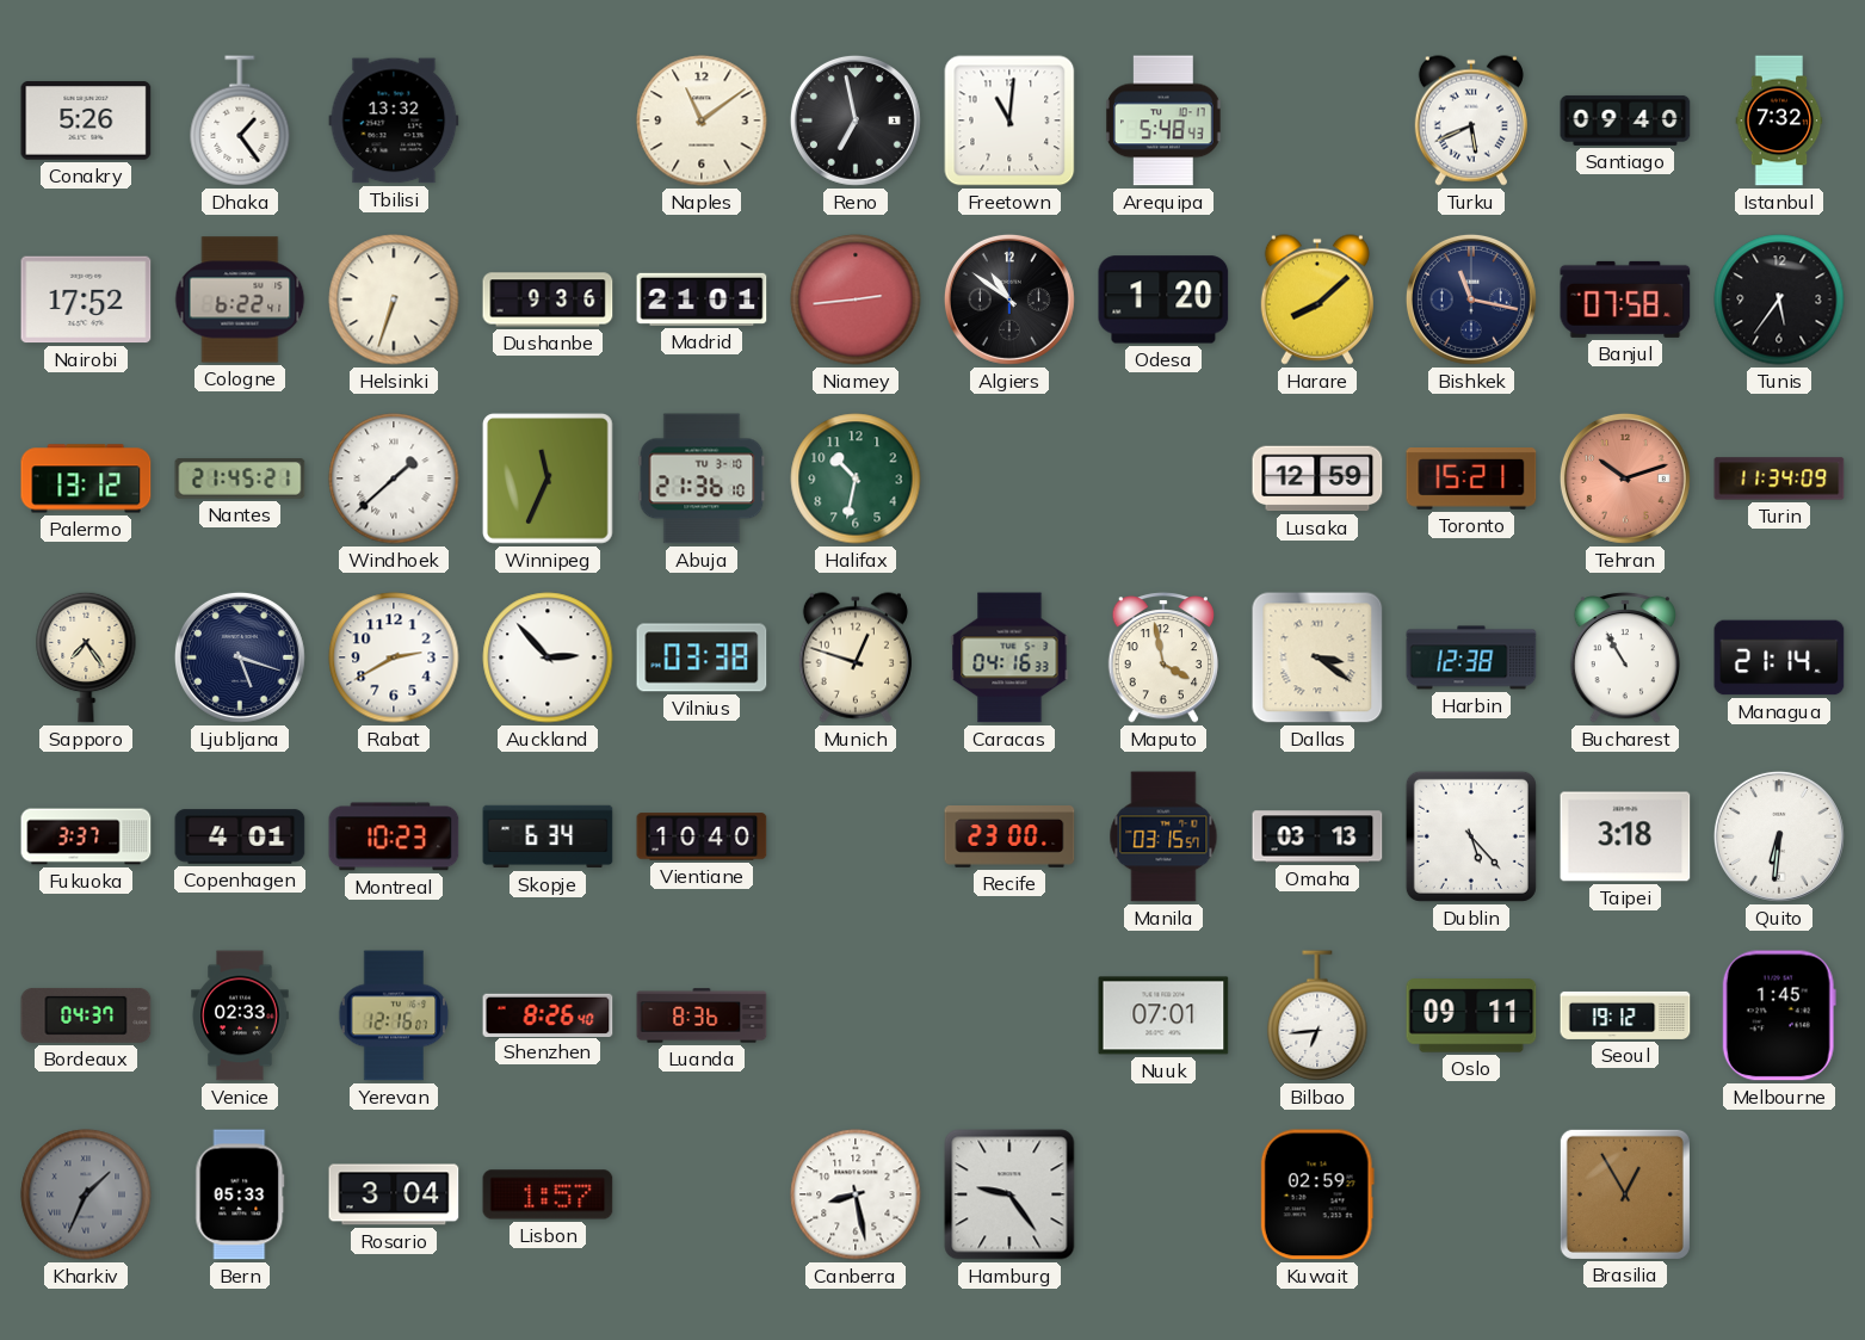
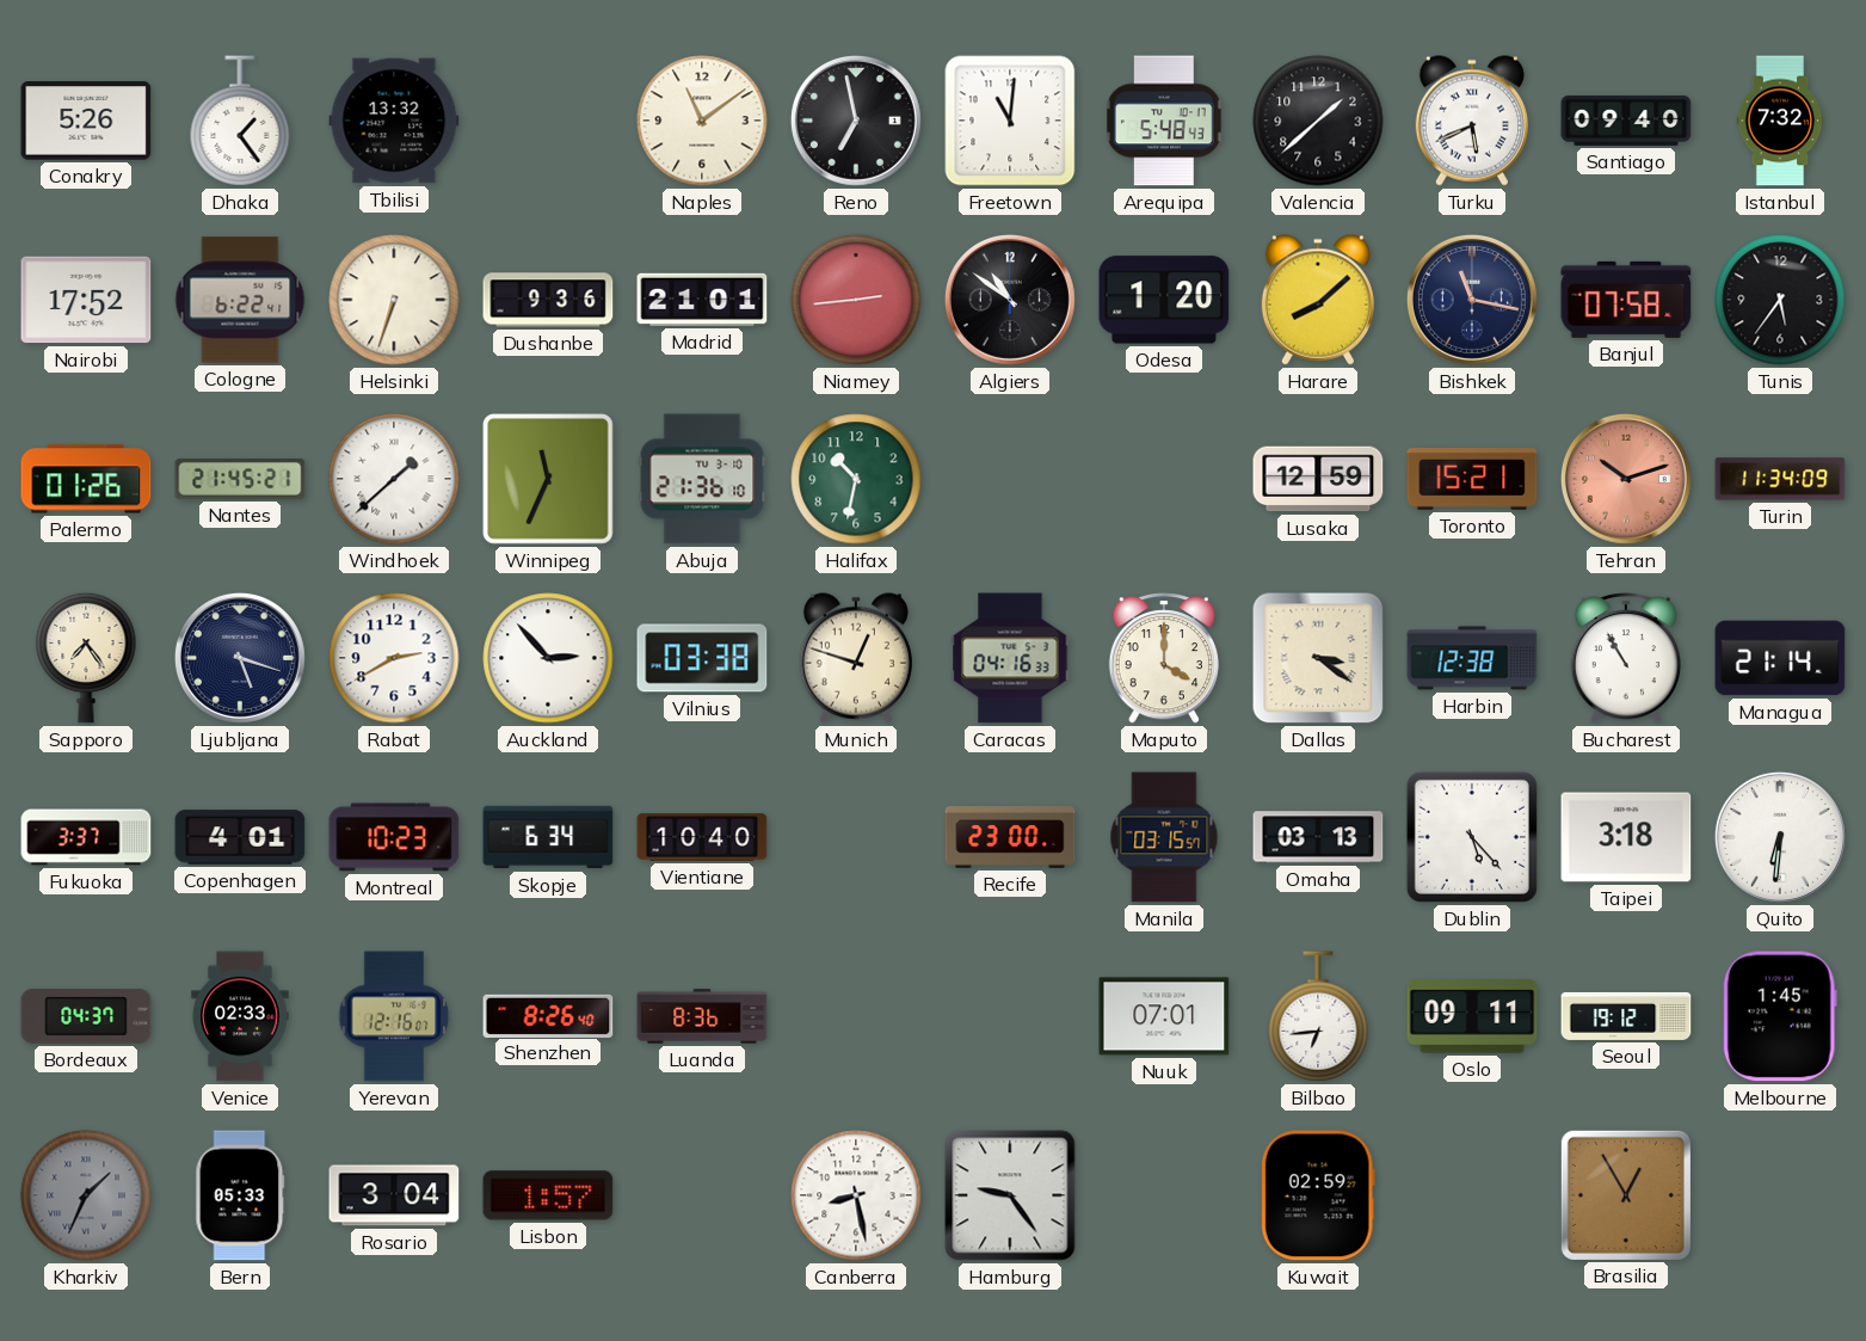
Valencia: none -> 1:38
Palermo: 13:12 -> 01:26
Maputo: 3:58 -> 4:00
